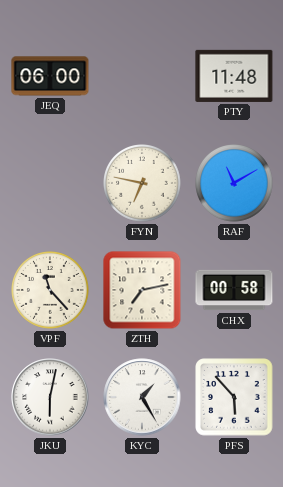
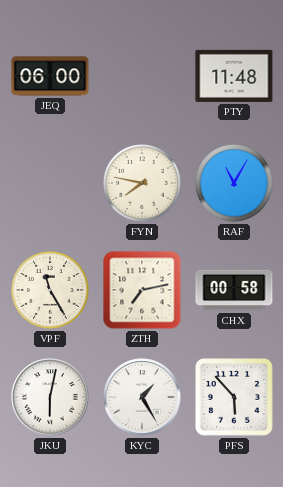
FYN: 6:47 -> 7:47
RAF: 11:10 -> 11:05
VPF: 11:23 -> 11:25
